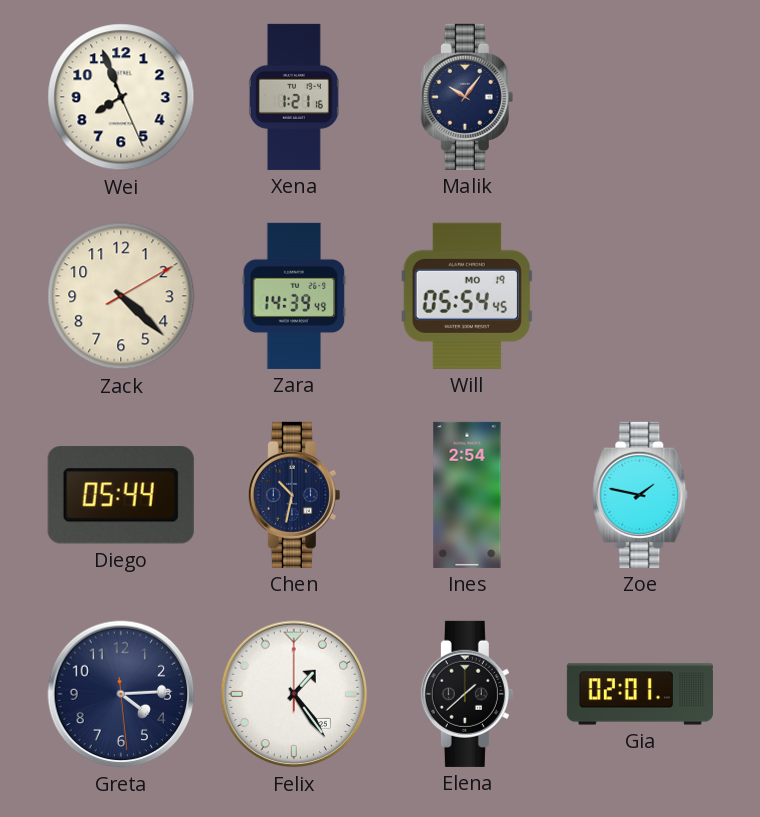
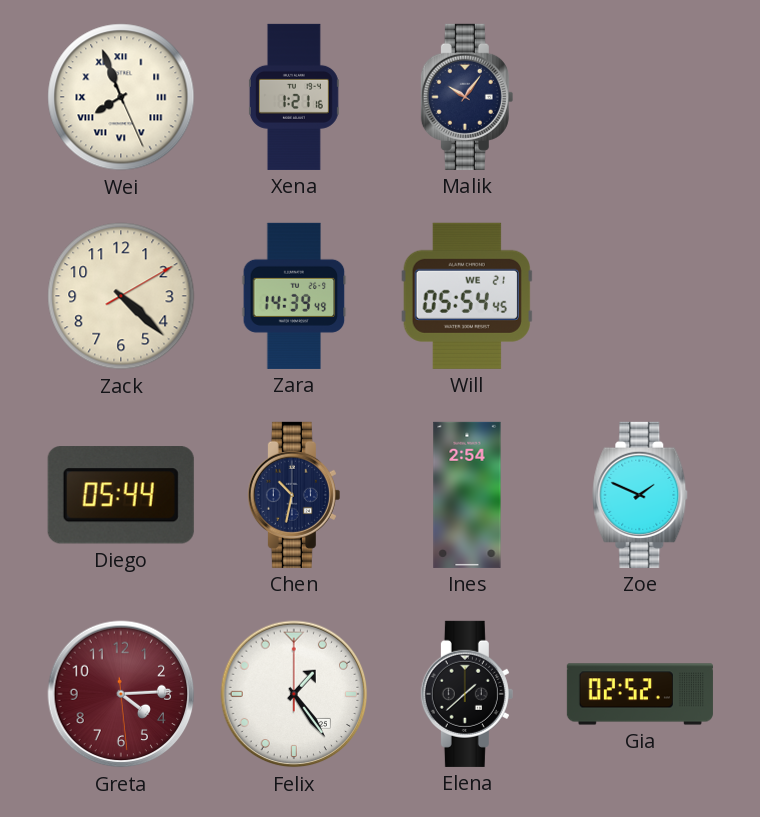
Wei numerals: Arabic -> Roman
Will date: MO 19 -> WE 21
Zoe: 1:47 -> 1:49
Greta dial: navy -> burgundy
Gia: 02:01 -> 02:52
